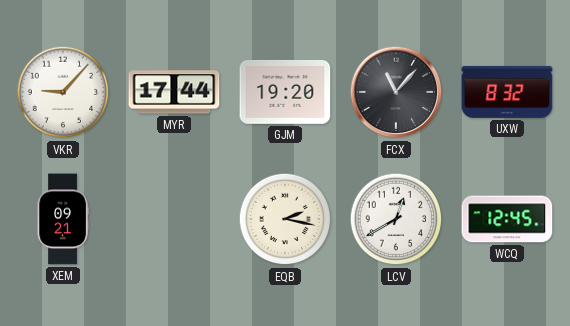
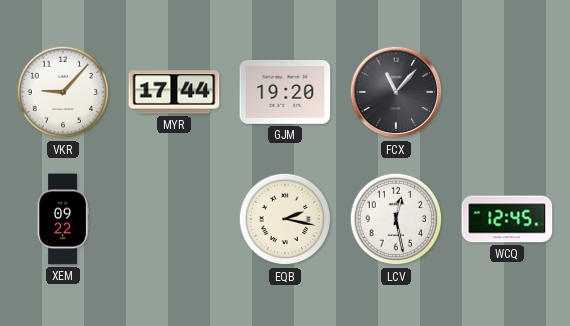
UXW: 8:32 -> none
XEM: 09:21 -> 09:22
LCV: 12:40 -> 12:28
